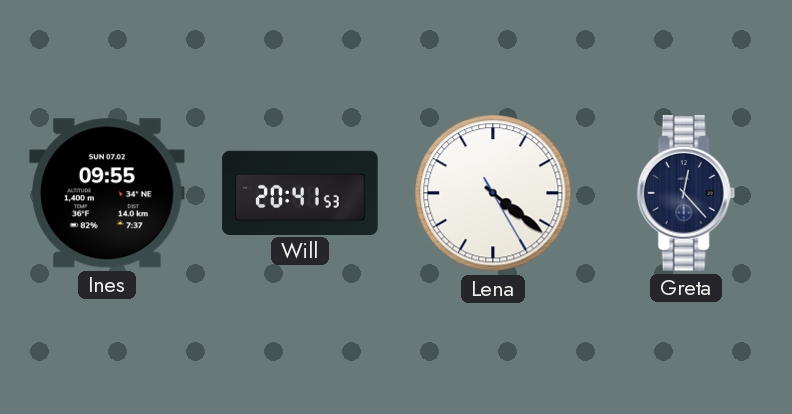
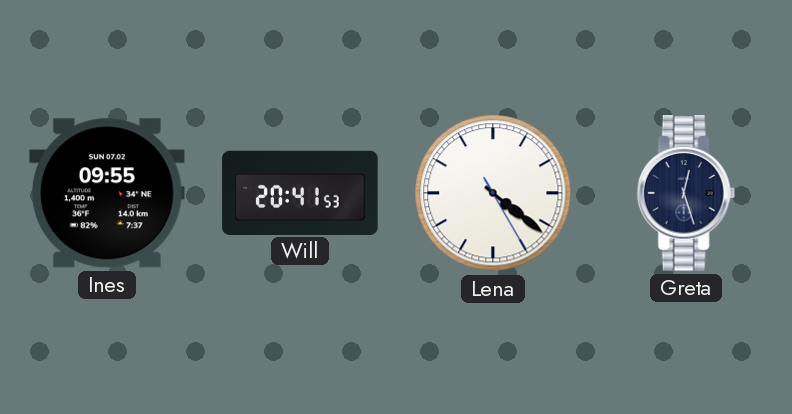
Greta: 12:23 -> 12:27
